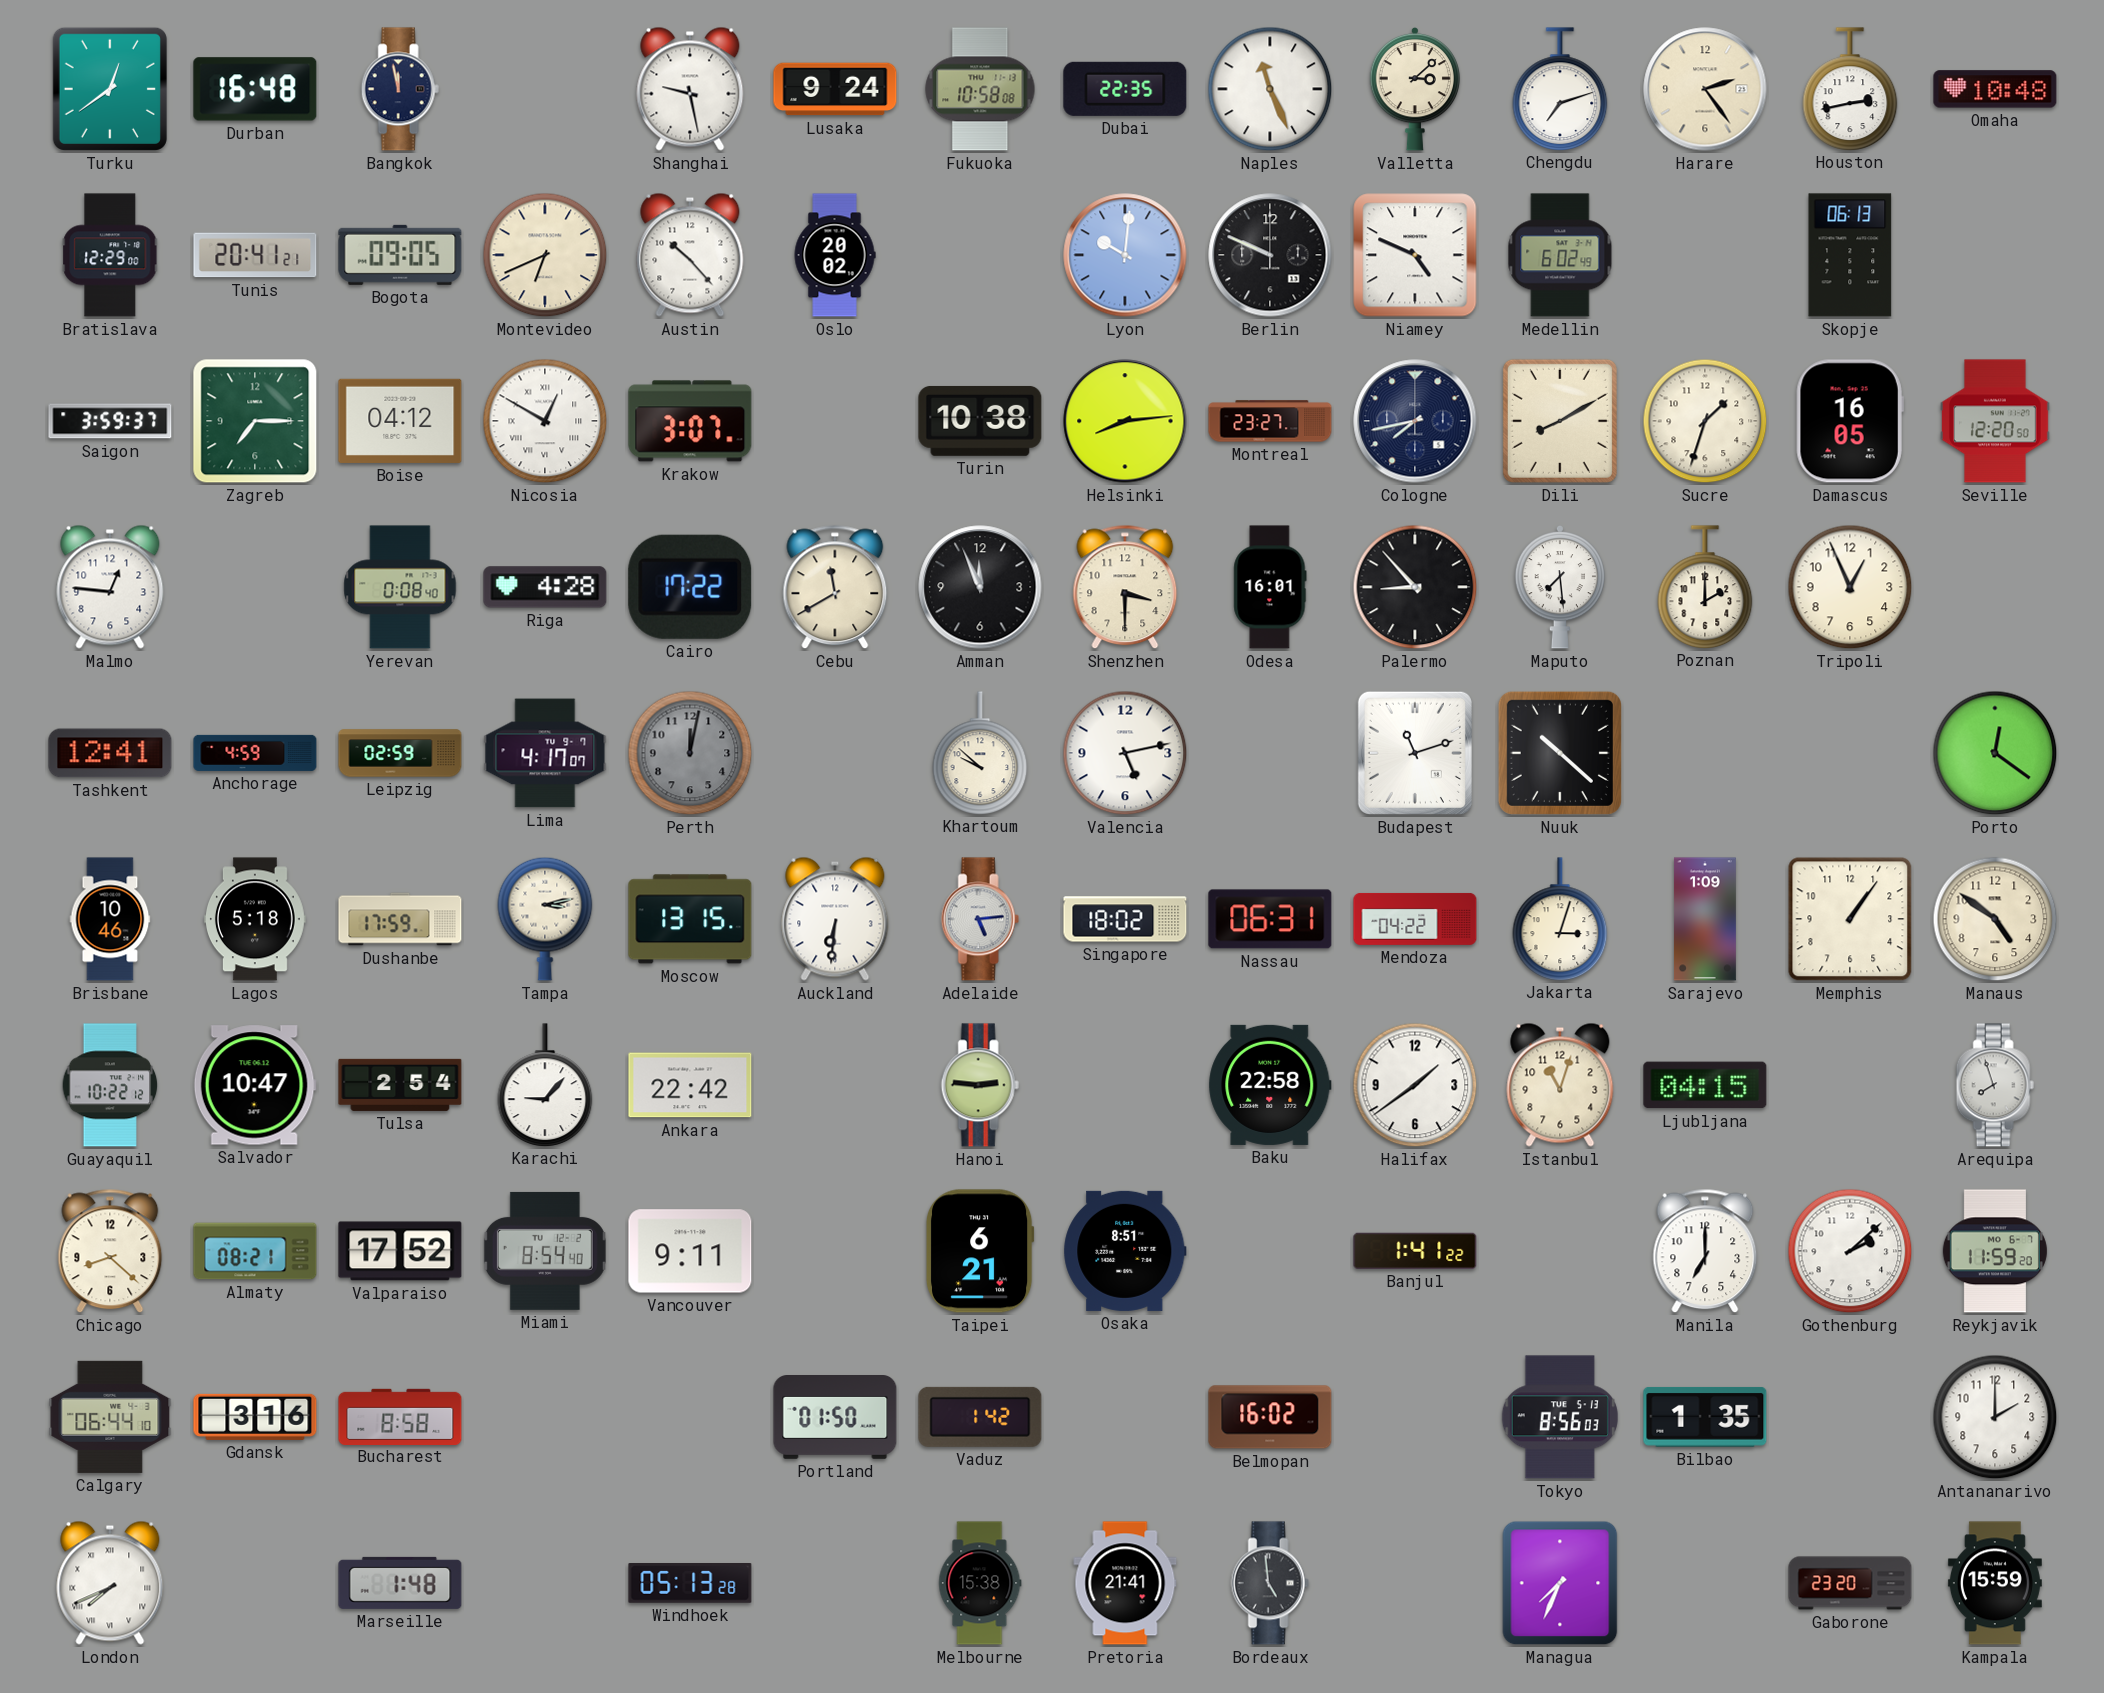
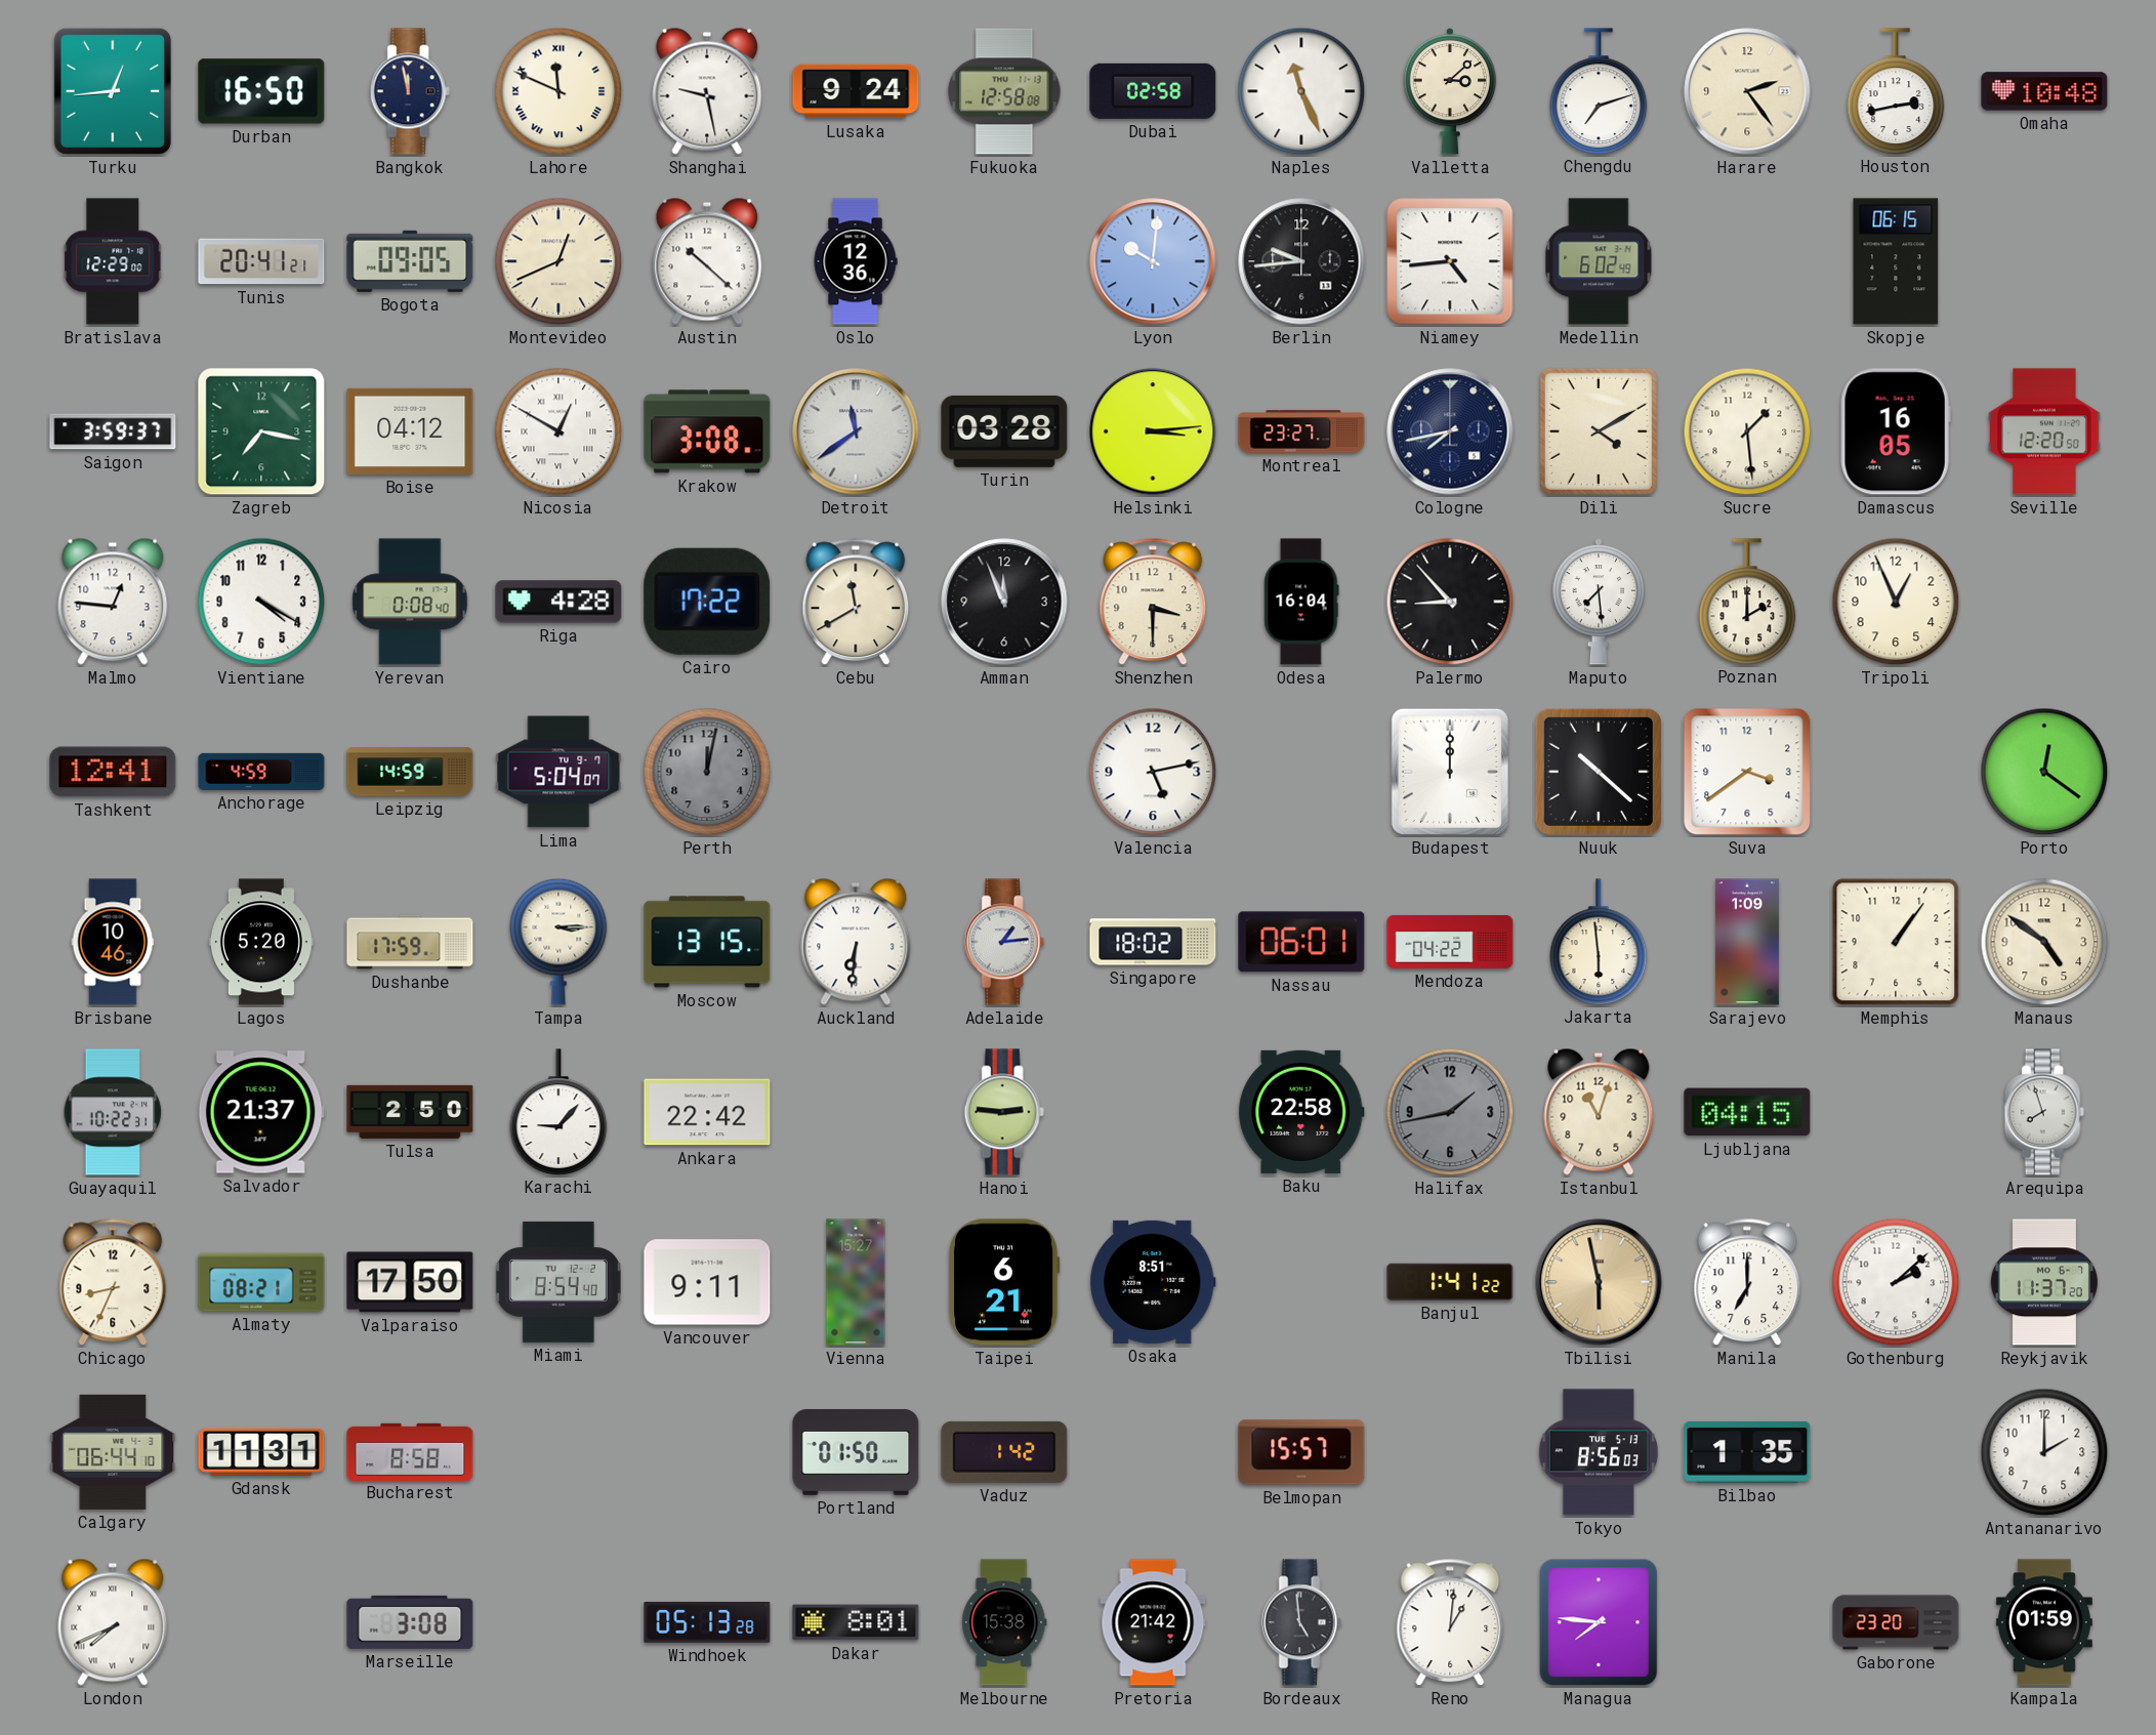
Turku: 12:39 -> 12:44
Durban: 16:48 -> 16:50
Lahore: none -> 11:49
Fukuoka: 10:58 -> 12:58
Dubai: 22:35 -> 02:58
Montevideo: 6:41 -> 12:41
Austin: 10:23 -> 10:22
Oslo: 20:02 -> 12:36
Berlin: 9:49 -> 9:44
Niamey: 4:49 -> 4:44
Skopje: 06:13 -> 06:15
Zagreb: 7:15 -> 7:17
Krakow: 3:07 -> 3:08
Detroit: none -> 11:39
Turin: 10:38 -> 03:28
Helsinki: 8:14 -> 3:14
Dili: 8:10 -> 4:10
Sucre: 1:33 -> 1:29
Vientiane: none -> 4:20
Odesa: 16:01 -> 16:04
Leipzig: 02:59 -> 14:59
Lima: 4:17 -> 5:04
Khartoum: 9:52 -> none
Budapest: 11:12 -> 12:00
Suva: none -> 3:39
Lagos: 5:18 -> 5:20
Tampa: 3:13 -> 3:15
Adelaide: 5:14 -> 1:14
Nassau: 06:31 -> 06:01
Jakarta: 3:03 -> 5:59
Guayaquil: 10:22:12 -> 10:22:31
Salvador: 10:47 -> 21:37
Tulsa: 2:54 -> 2:50
Halifax: 1:39 -> 1:43
Halifax dial: white -> grey
Chicago: 8:22 -> 8:34
Valparaiso: 17:52 -> 17:50
Vienna: none -> 15:27
Tbilisi: none -> 5:58
Reykjavik: 11:59 -> 11:37
Gdansk: 3:16 -> 11:31
Belmopan: 16:02 -> 15:57
Marseille: 1:48 -> 3:08
Dakar: none -> 8:01
Pretoria: 21:41 -> 21:42
Reno: none -> 1:01
Managua: 7:34 -> 7:46
Kampala: 15:59 -> 01:59
